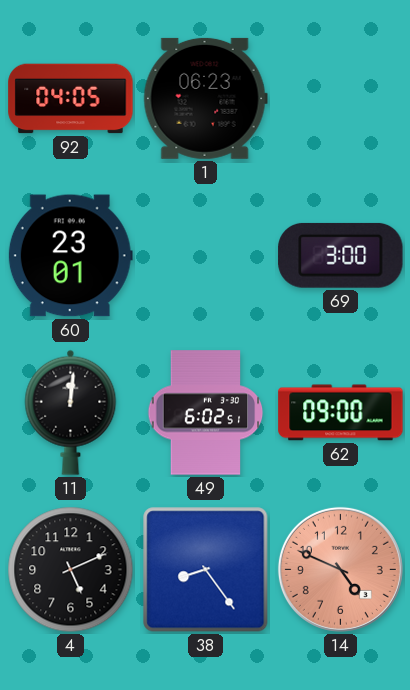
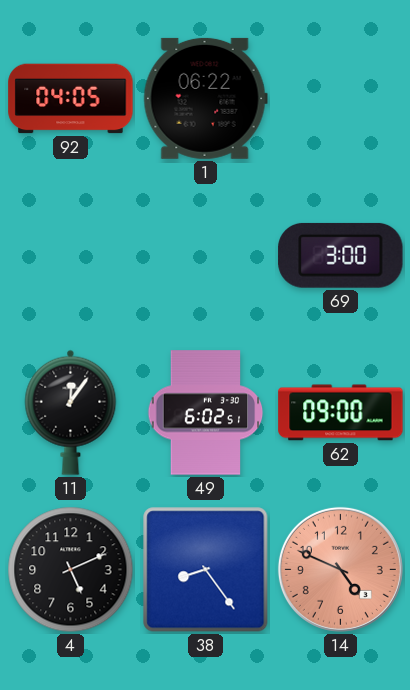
1: 06:23 -> 06:22
60: 23:01 -> none
11: 12:01 -> 12:06
